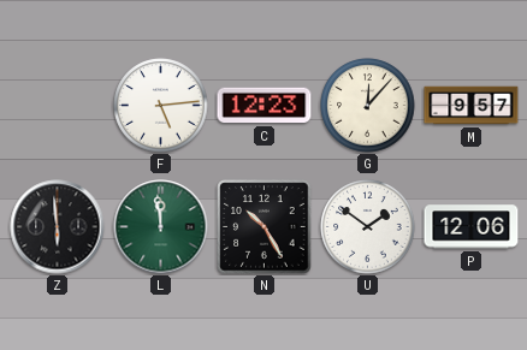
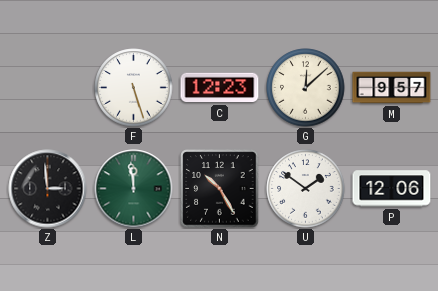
F: 5:14 -> 5:27
G: 12:07 -> 12:08
Z: 5:59 -> 2:59
